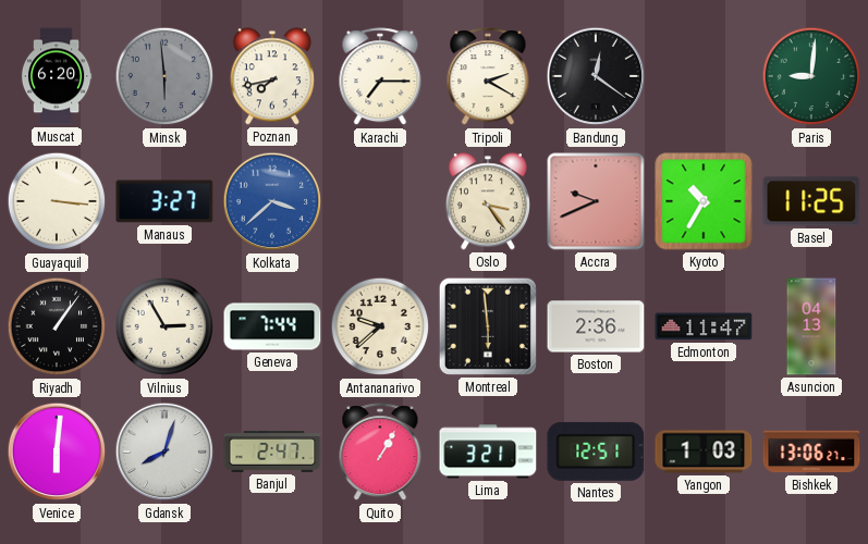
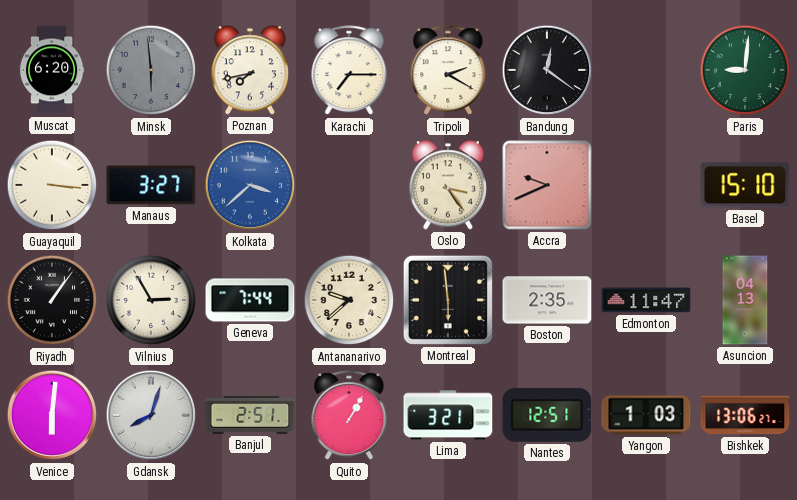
Kyoto: 10:35 -> none
Basel: 11:25 -> 15:10
Boston: 2:36 -> 2:35
Banjul: 2:47 -> 2:51
